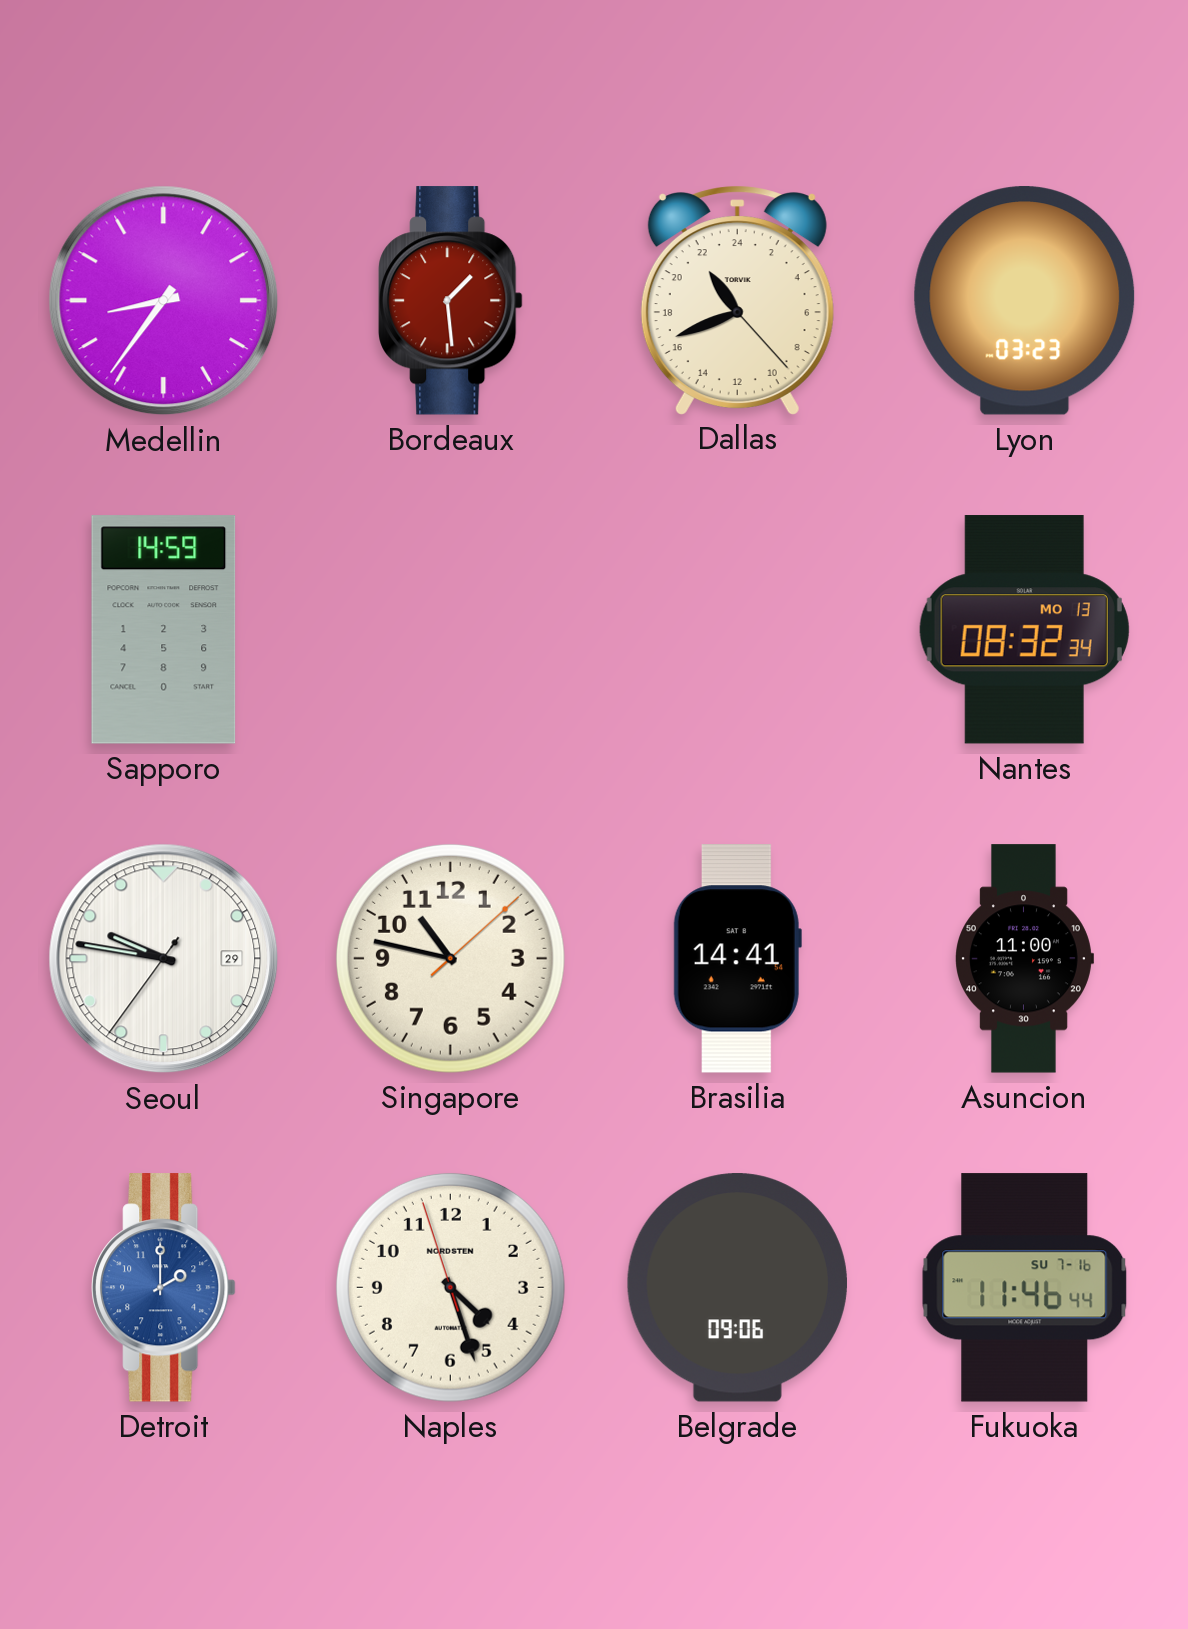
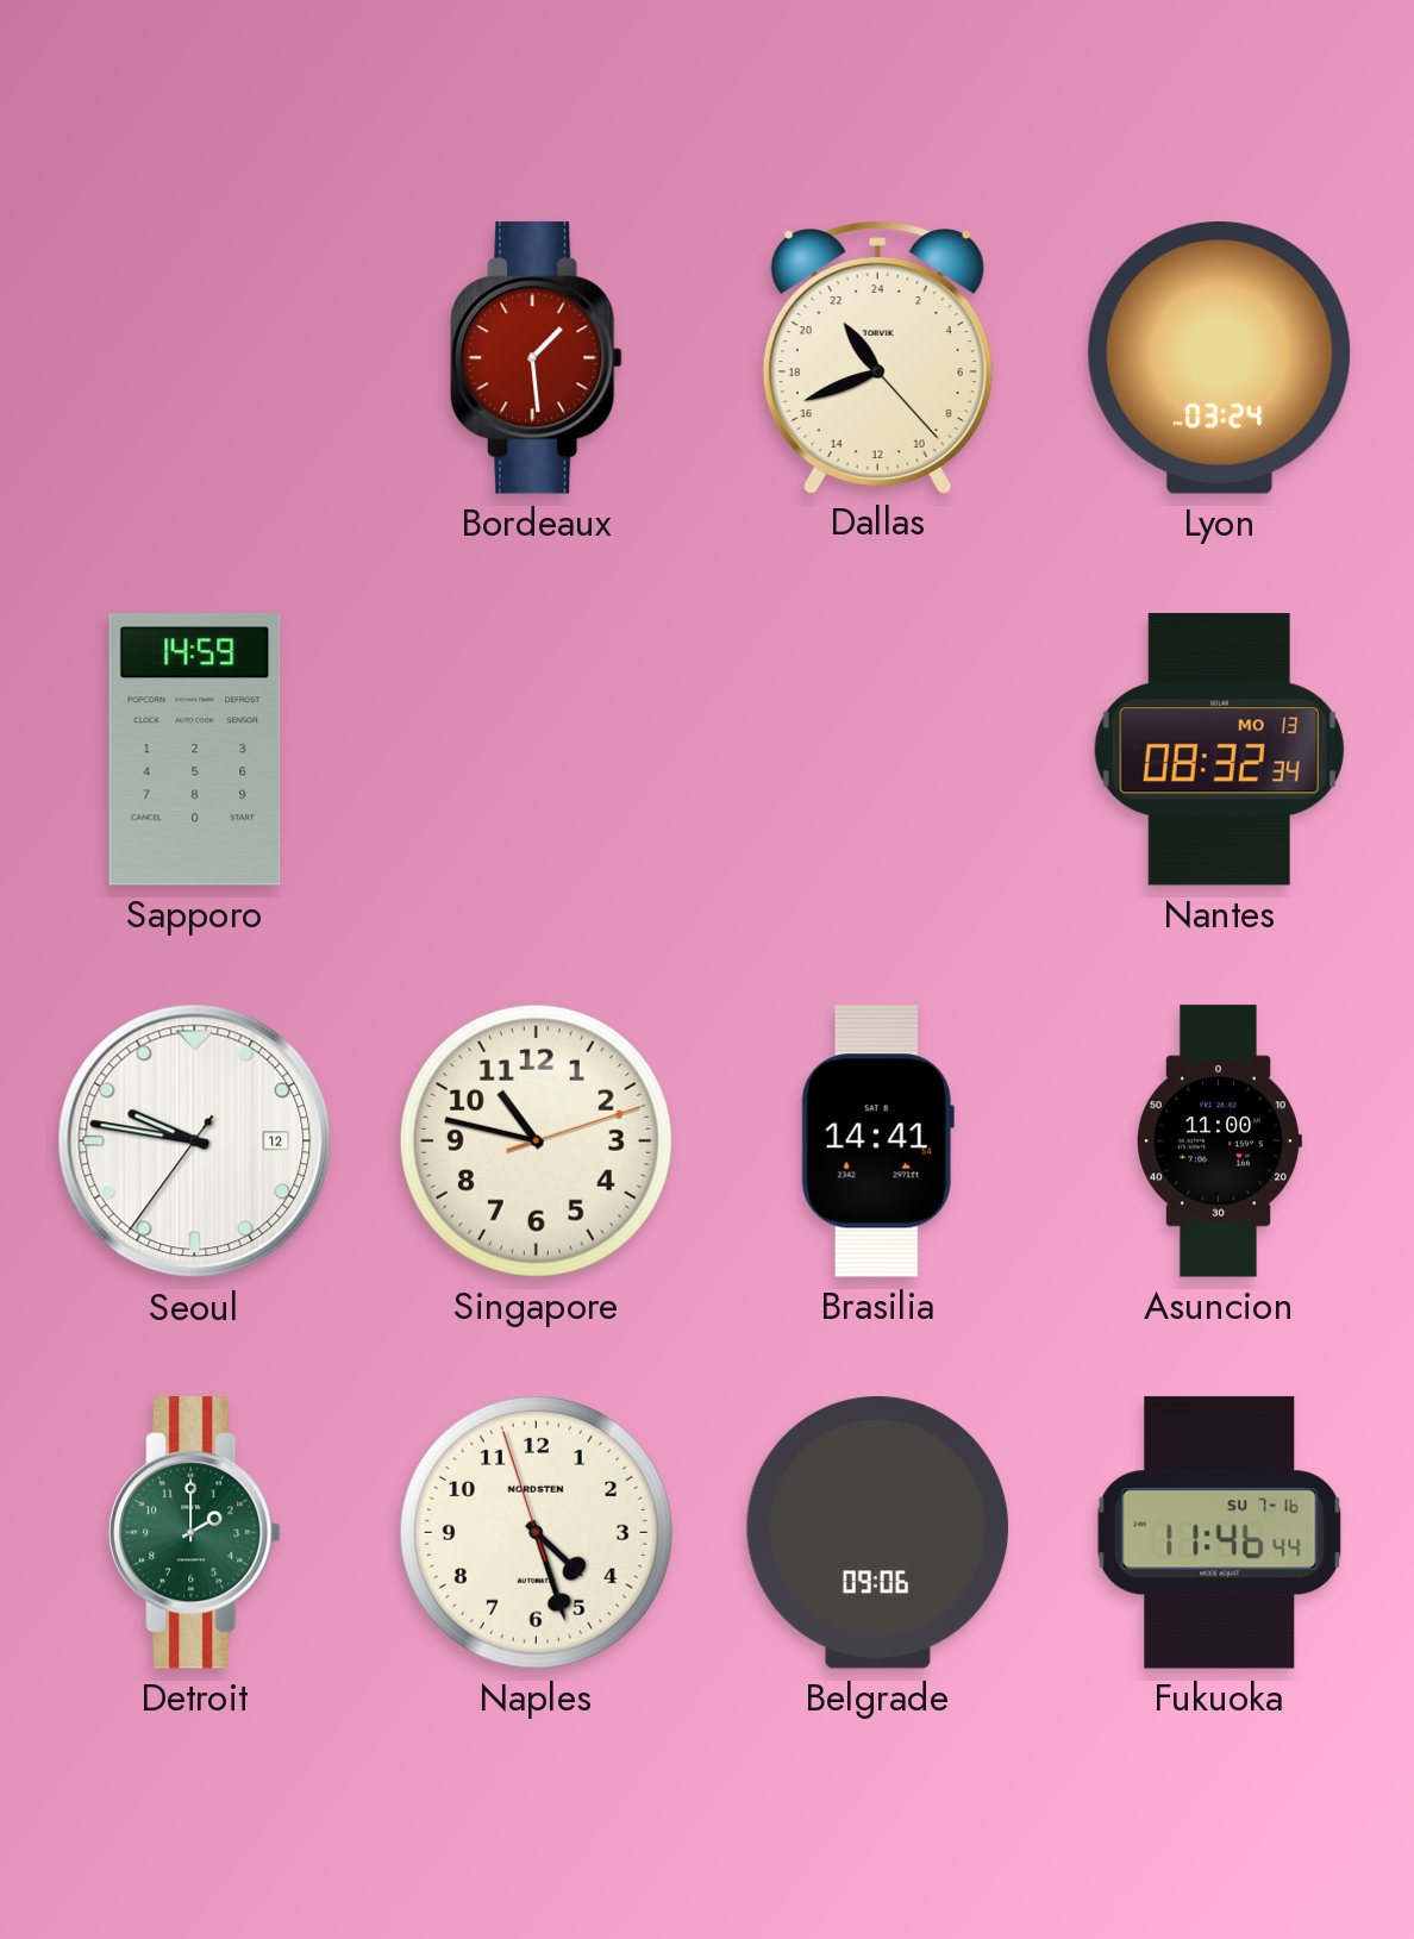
Medellin: 8:36 -> none
Lyon: 03:23 -> 03:24
Seoul date: 29 -> 12
Singapore: 10:47:08 -> 10:47:12
Detroit dial: blue -> green
